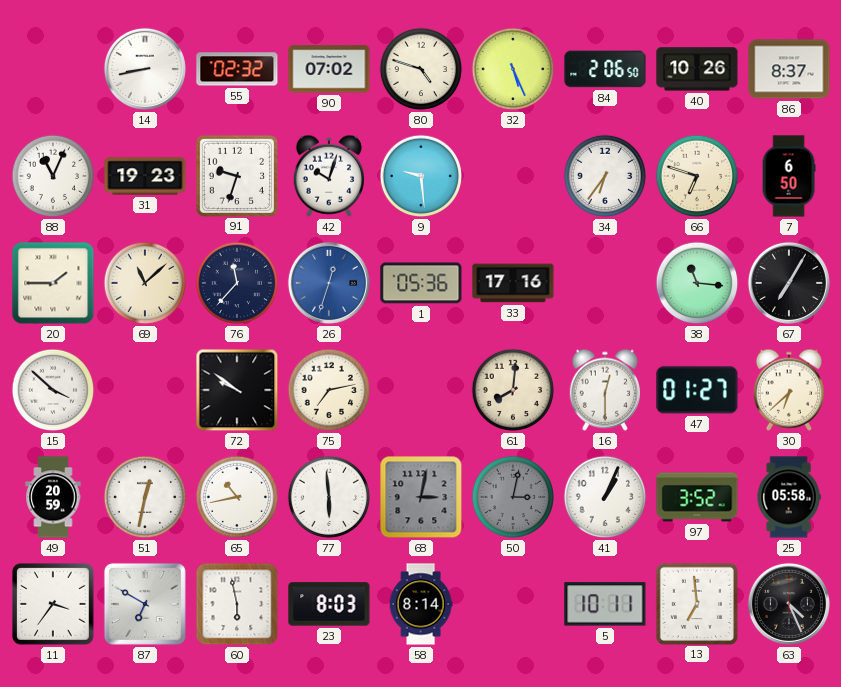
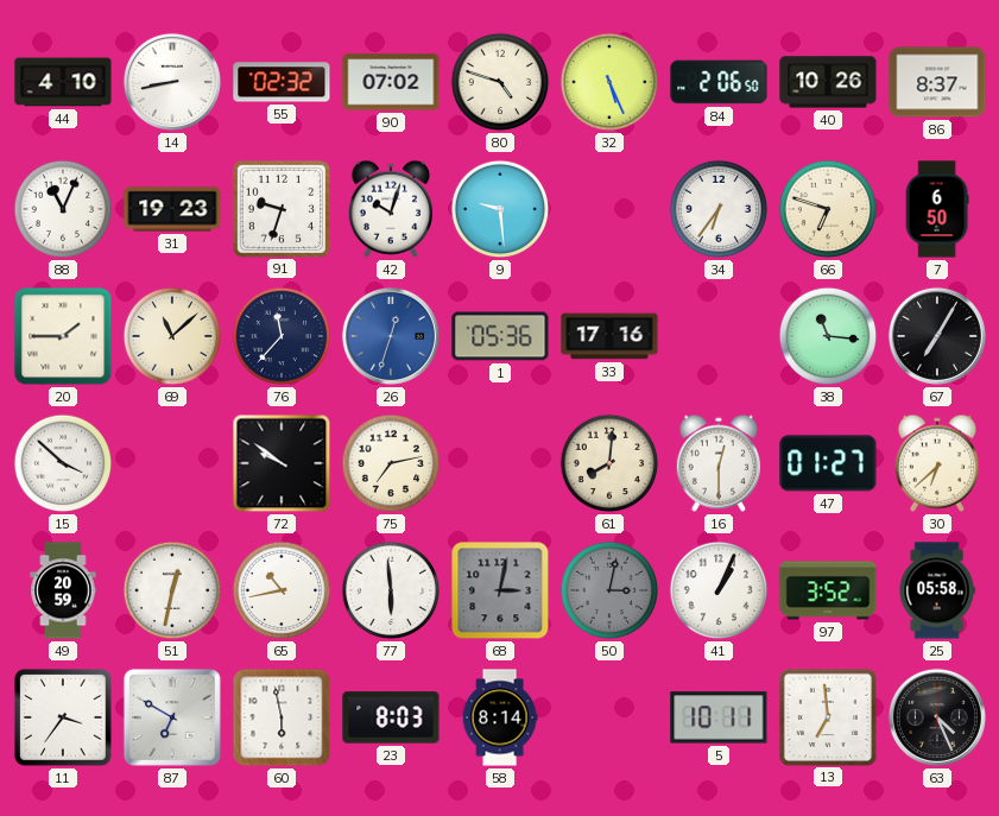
44: none -> 4:10
